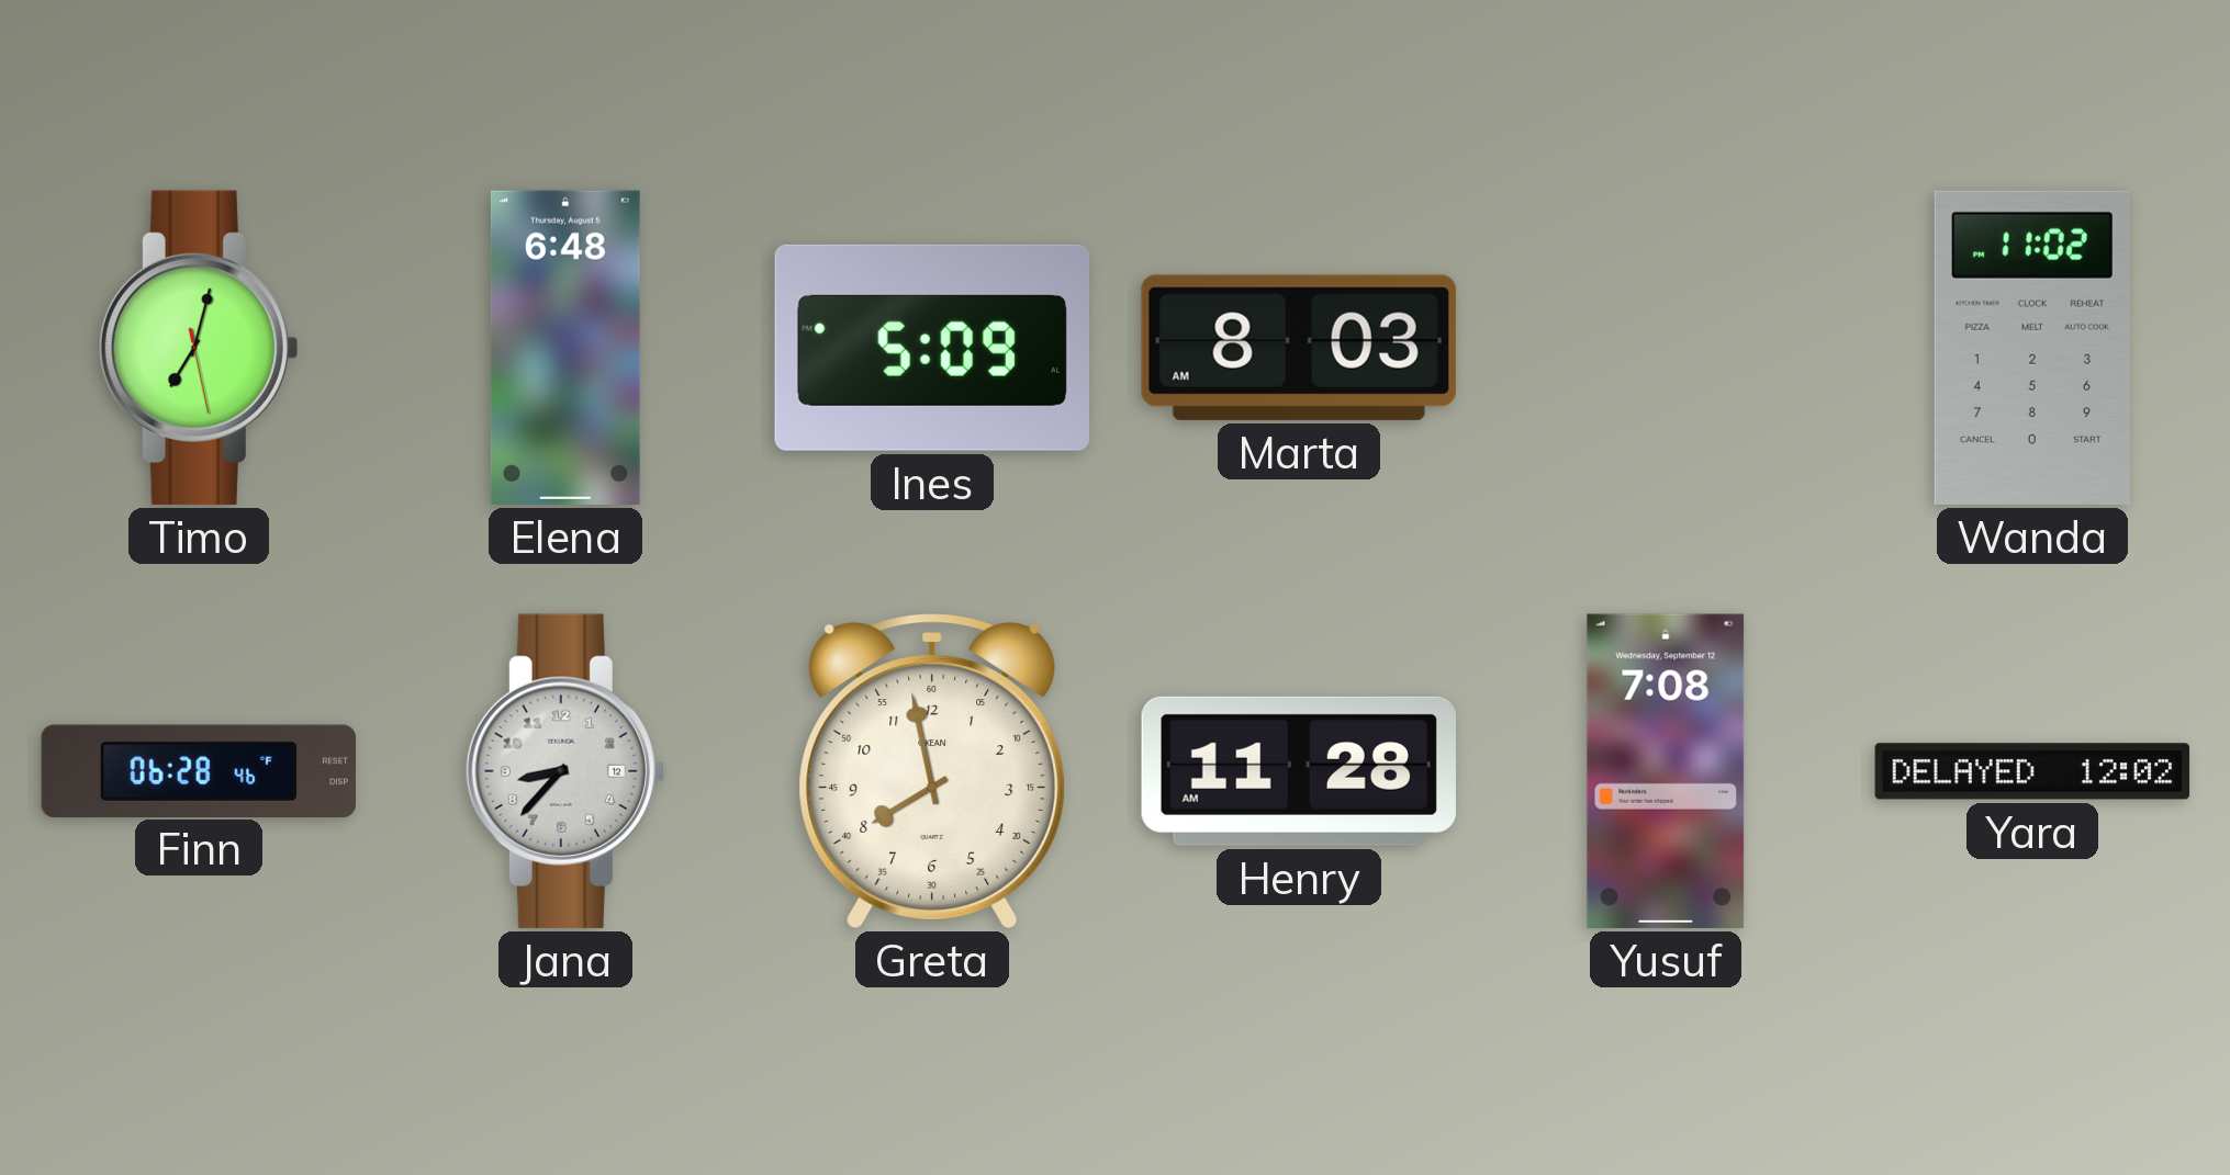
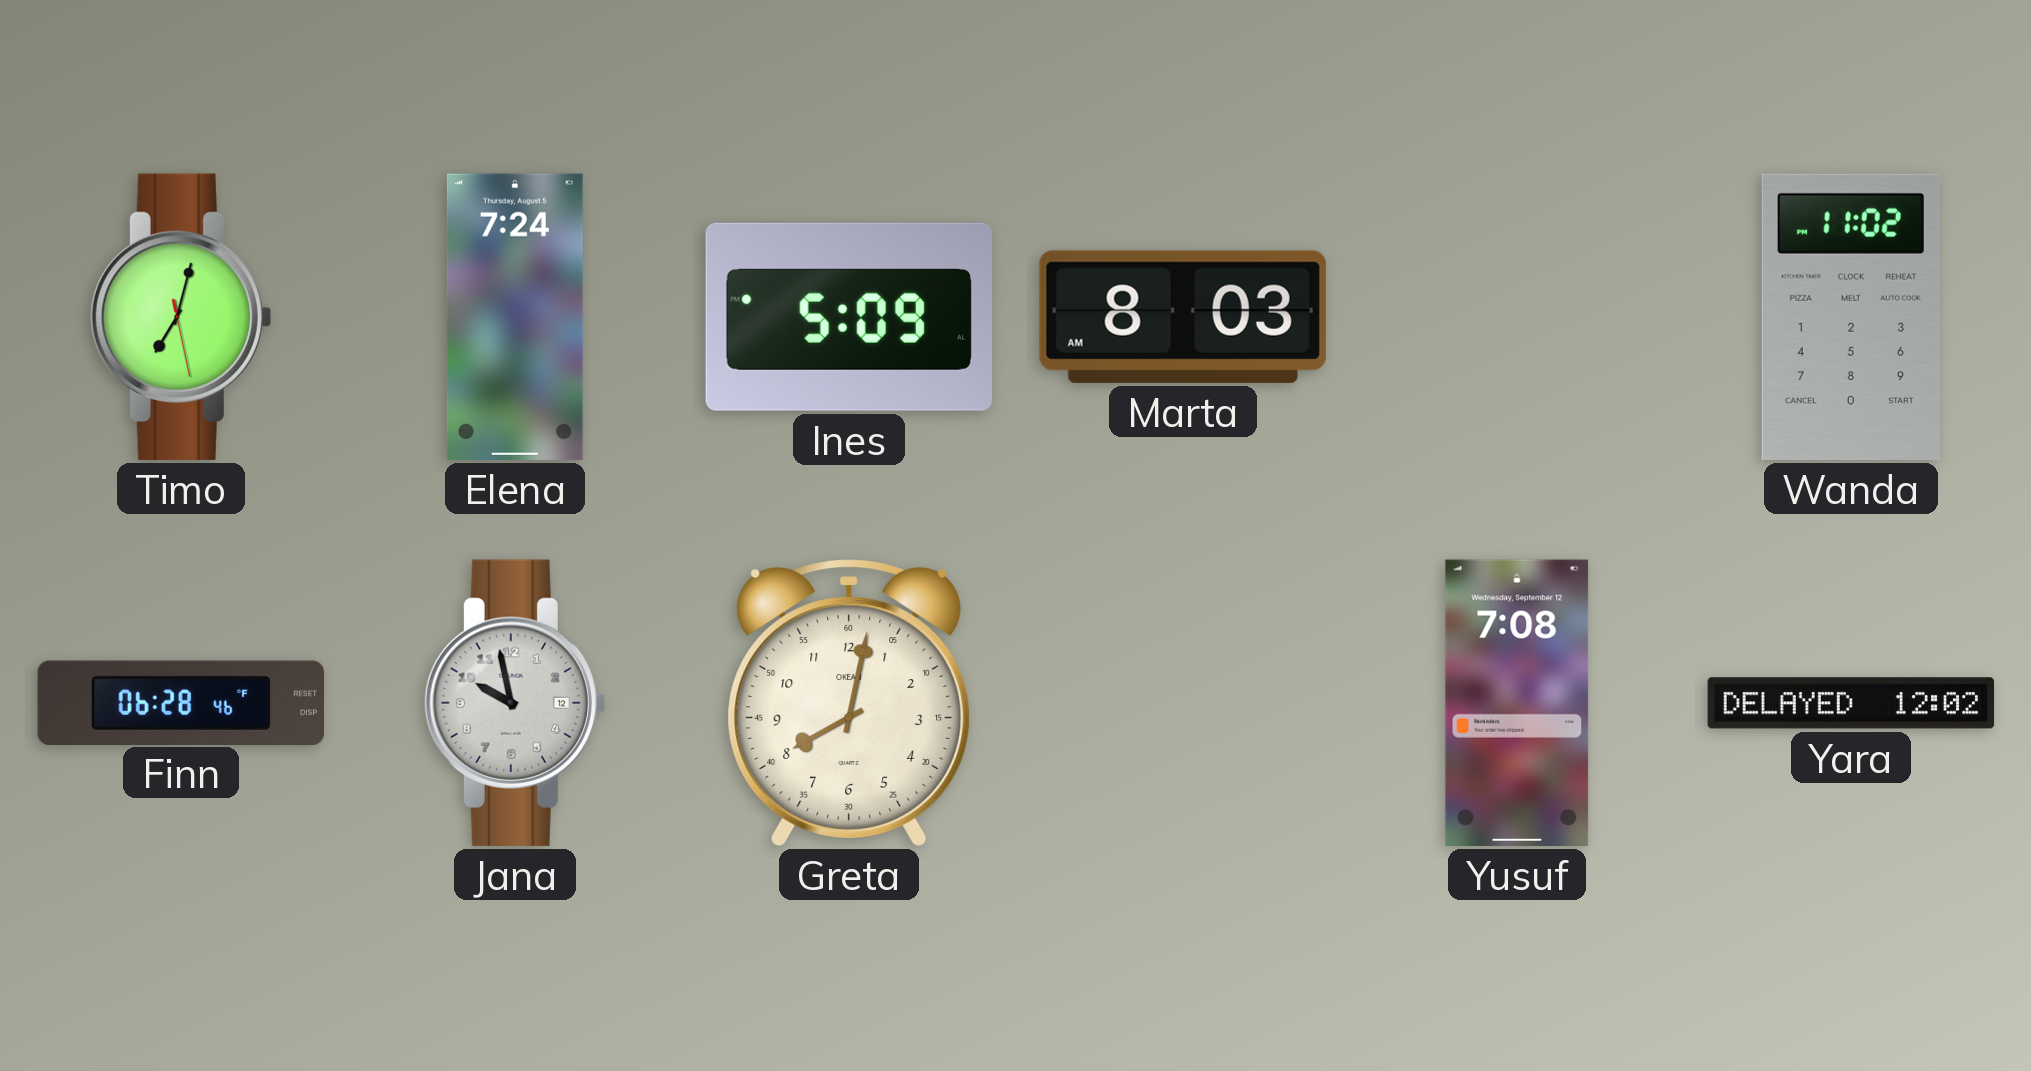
Elena: 6:48 -> 7:24
Jana: 8:37 -> 9:58
Greta: 7:58 -> 8:02
Henry: 11:28 -> none
